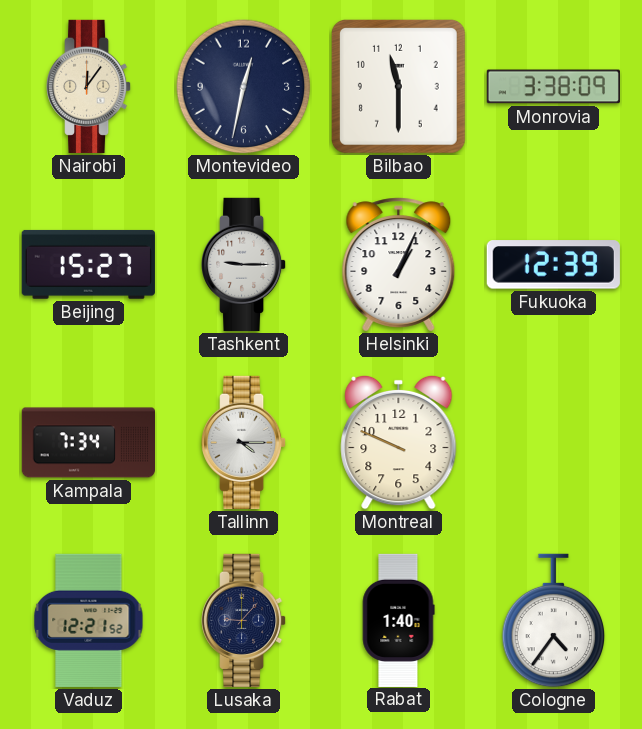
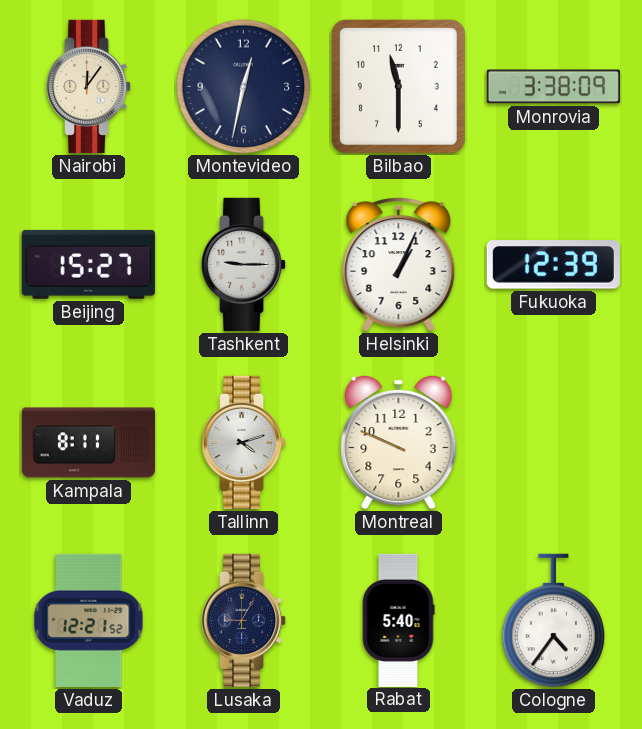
Kampala: 7:34 -> 8:11
Tallinn: 4:15 -> 4:12
Lusaka: 9:07 -> 9:05
Rabat: 1:40 -> 5:40
